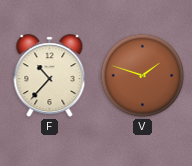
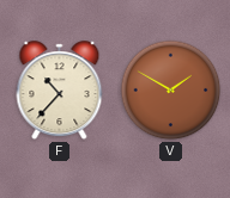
V: 1:48 -> 1:50
